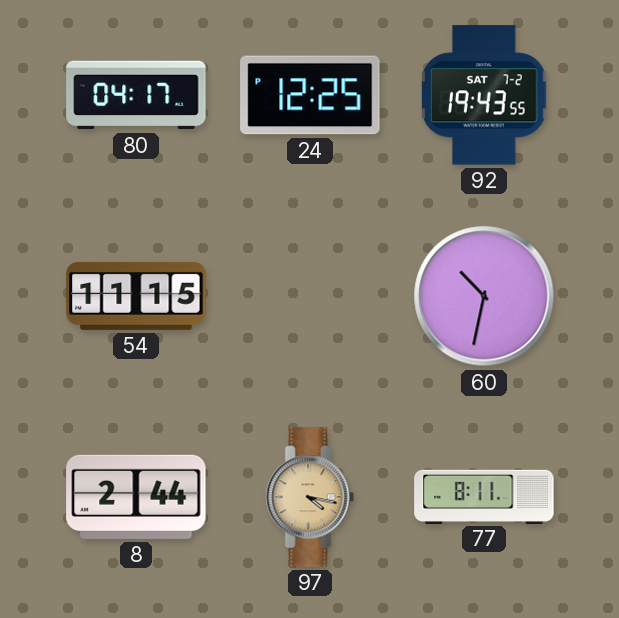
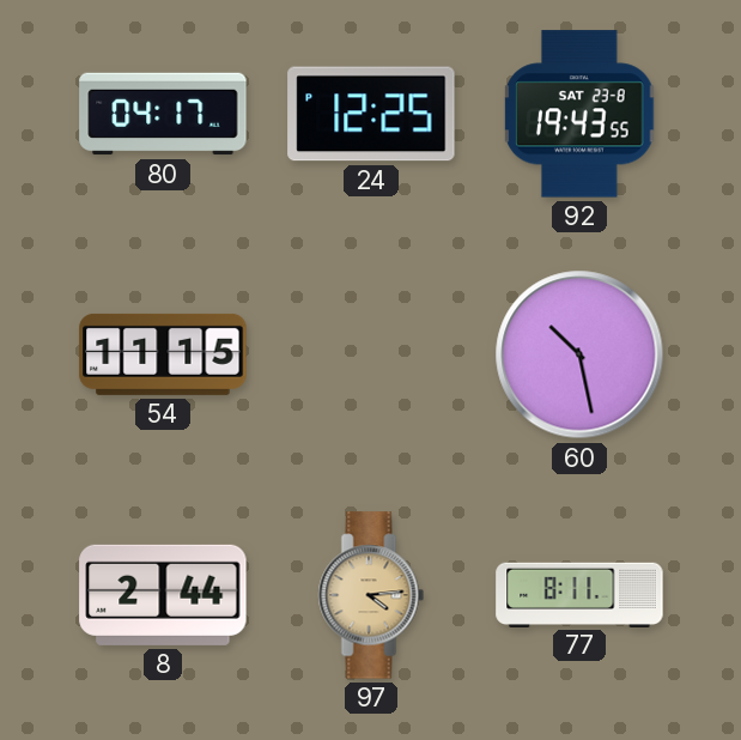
92 date: SAT 7-2 -> SAT 23-8
60: 10:32 -> 10:28
97: 4:17 -> 4:14
